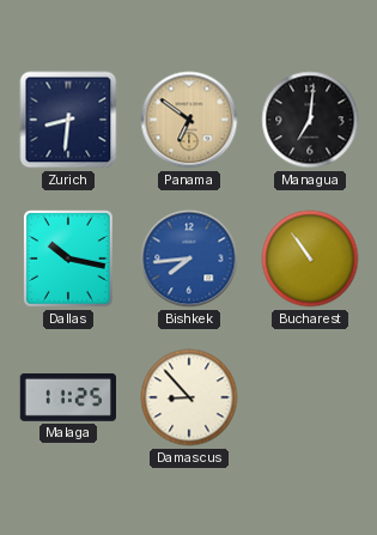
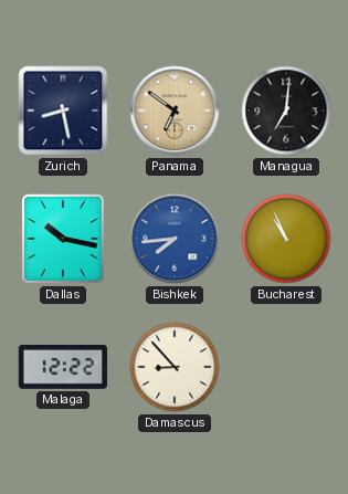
Zurich: 8:31 -> 8:28
Bucharest: 10:54 -> 10:56
Malaga: 11:25 -> 12:22
